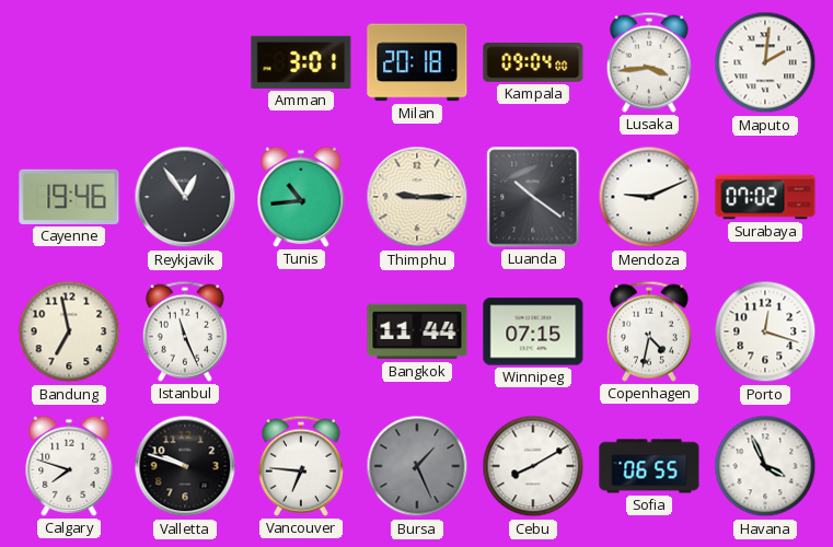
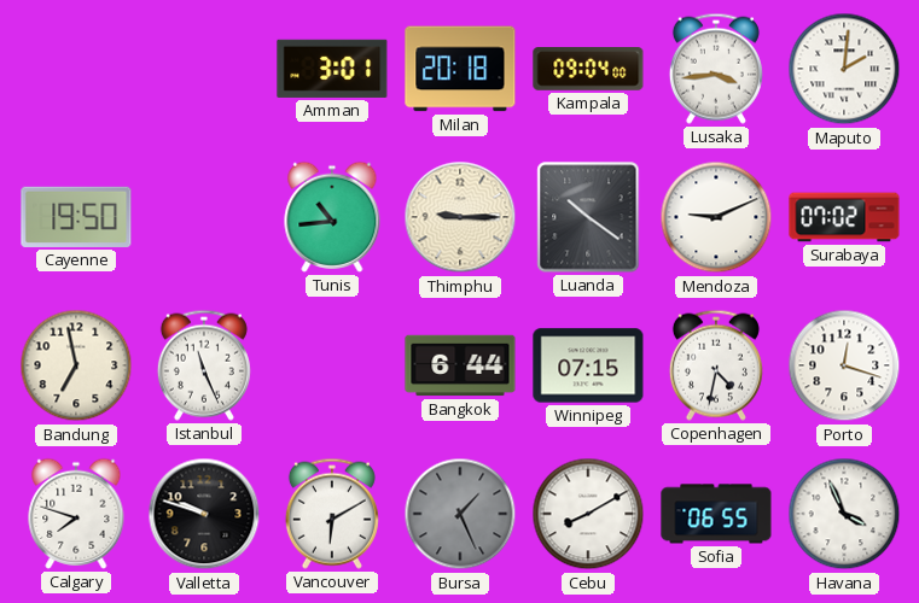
Cayenne: 19:46 -> 19:50
Reykjavik: 12:54 -> none
Bangkok: 11:44 -> 6:44
Vancouver: 6:46 -> 6:10
